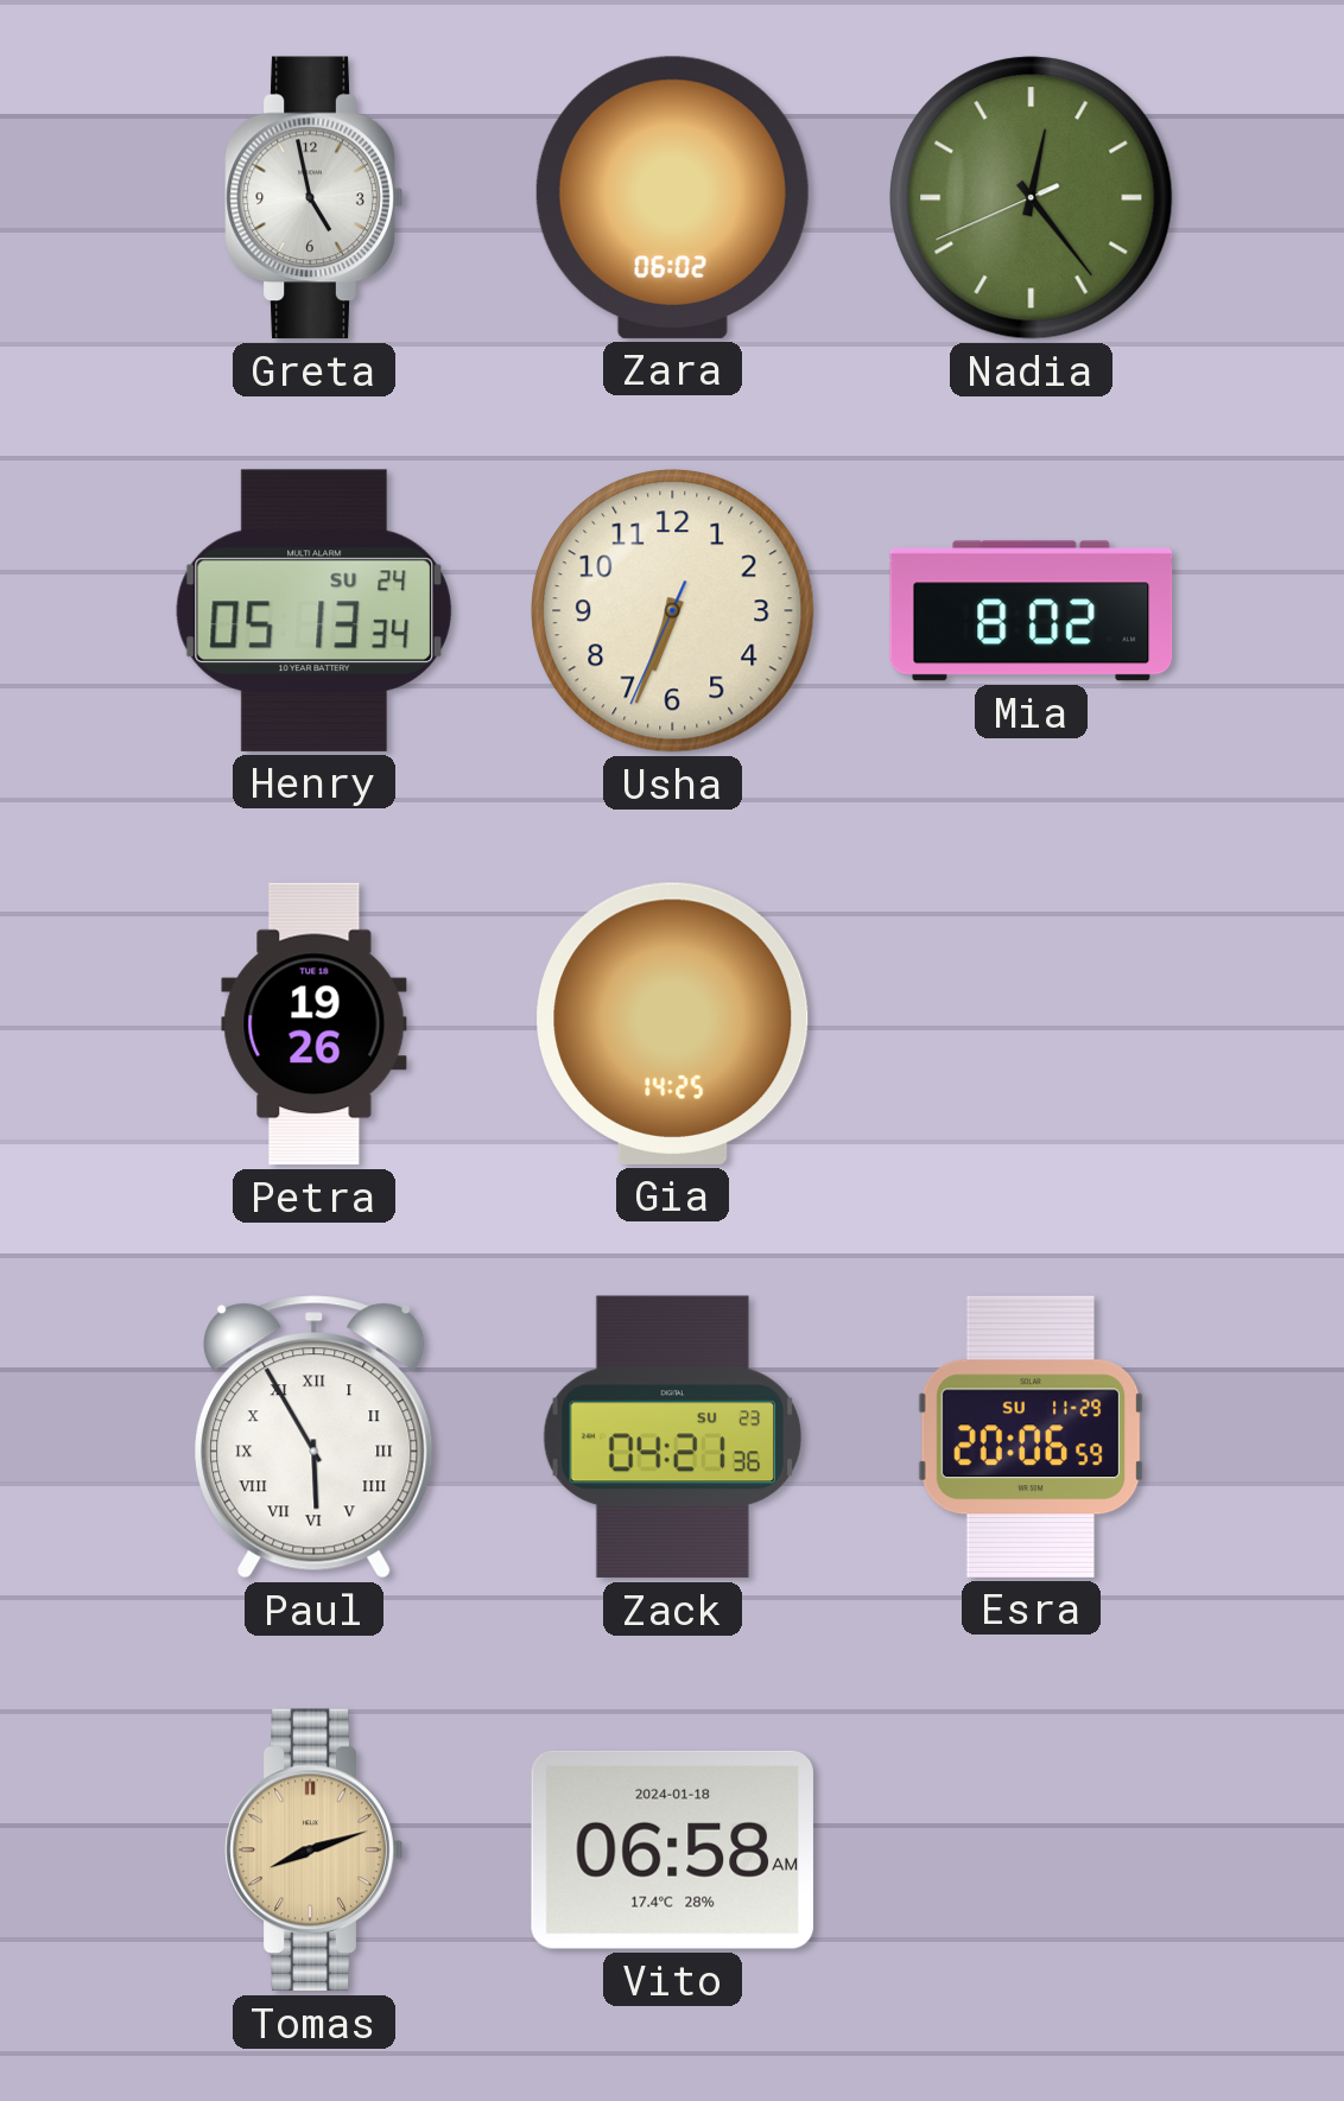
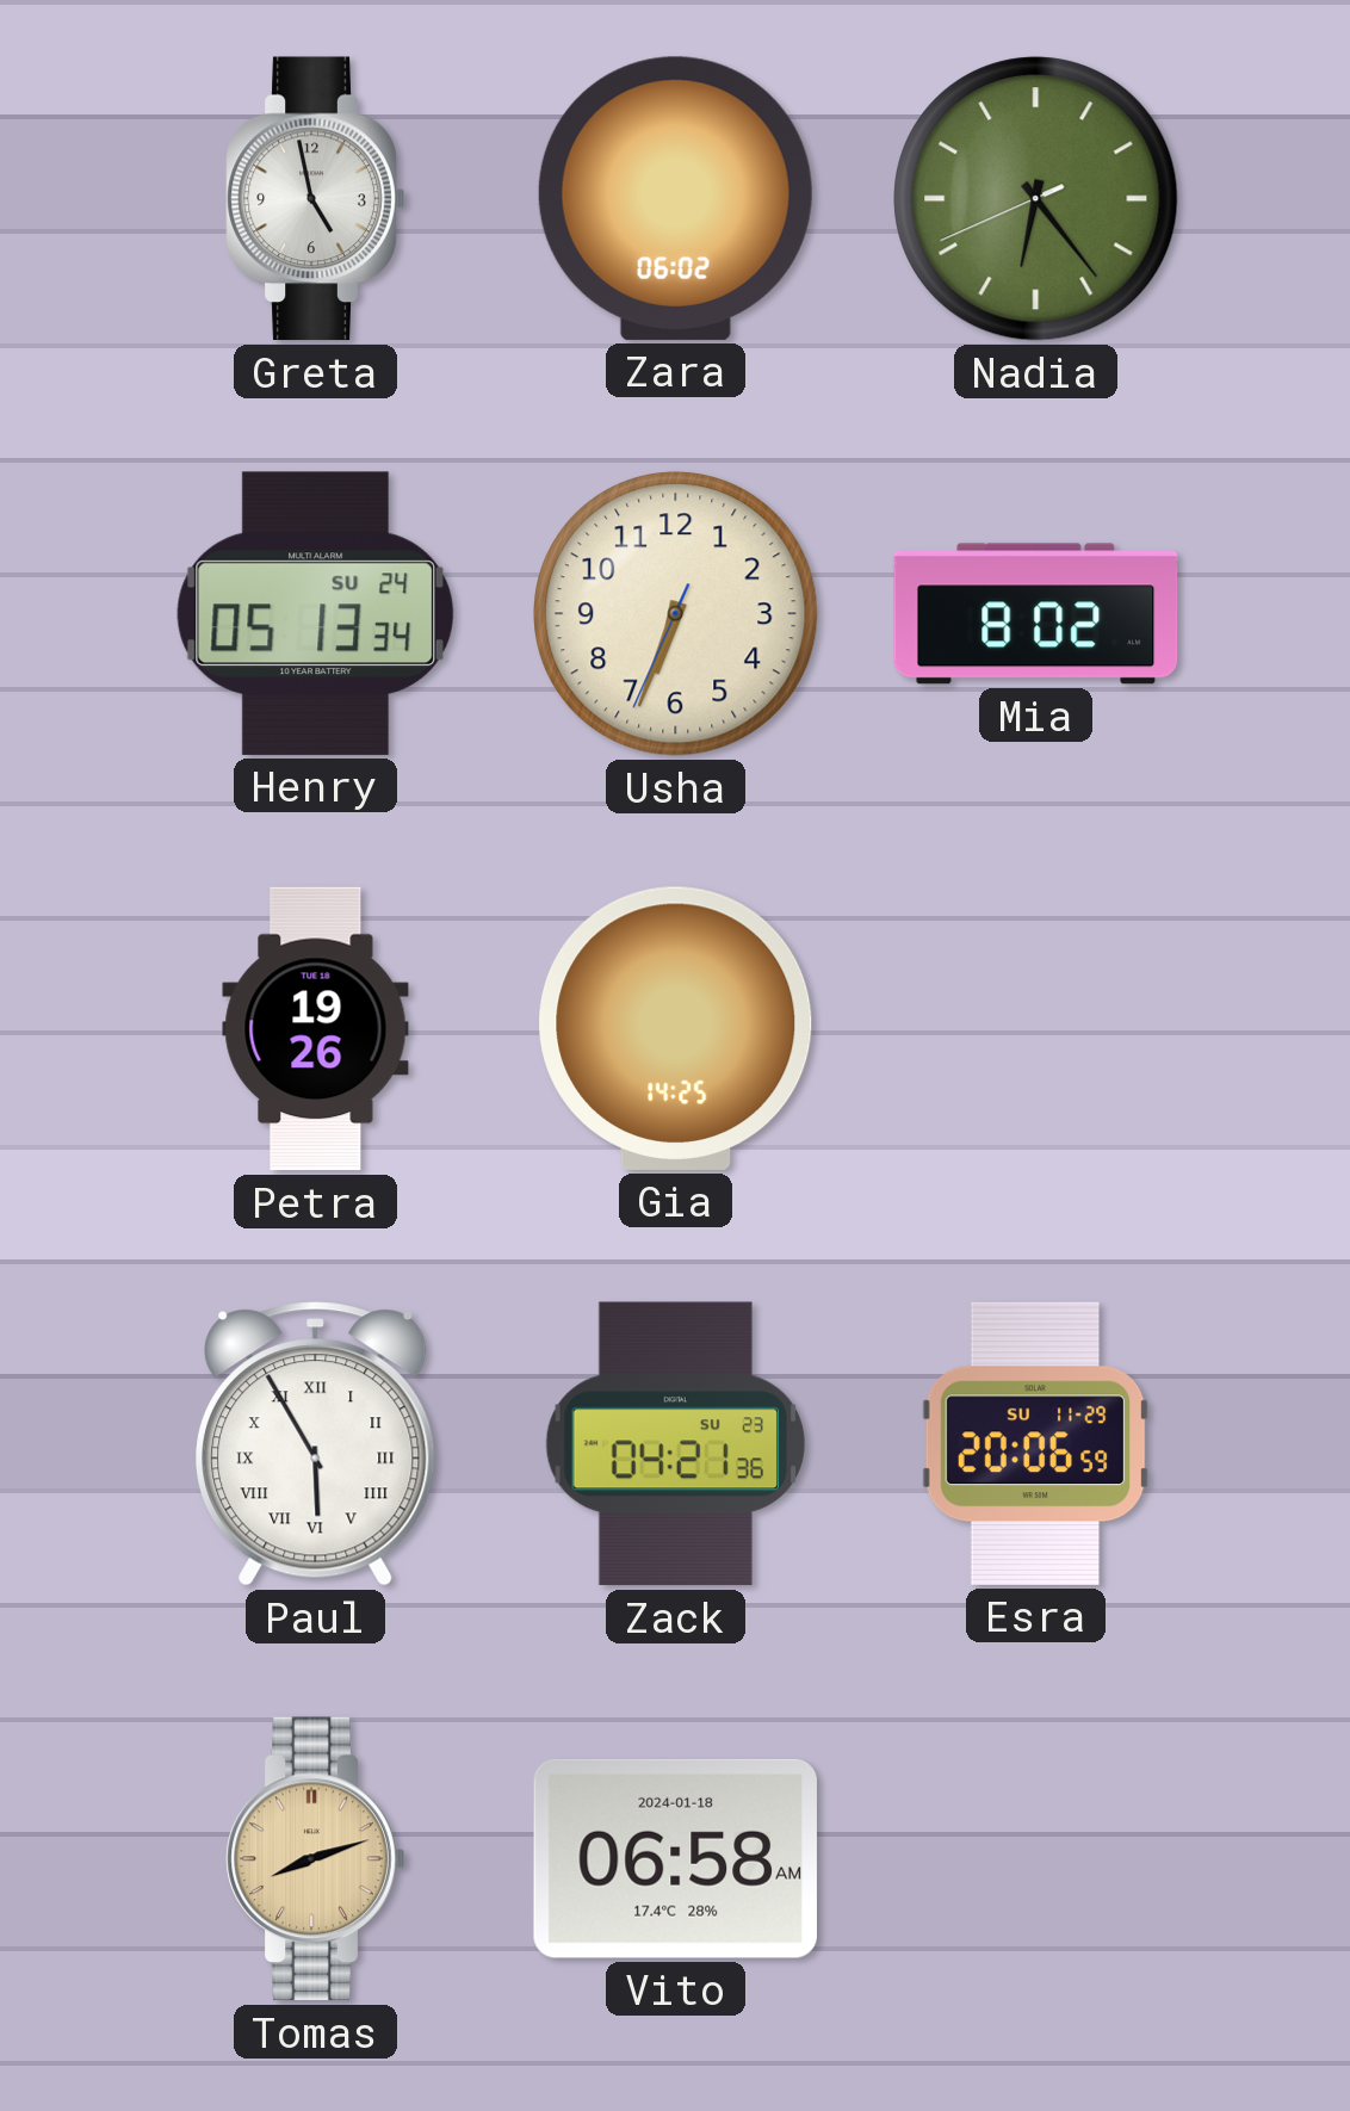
Nadia: 12:23 -> 6:23
